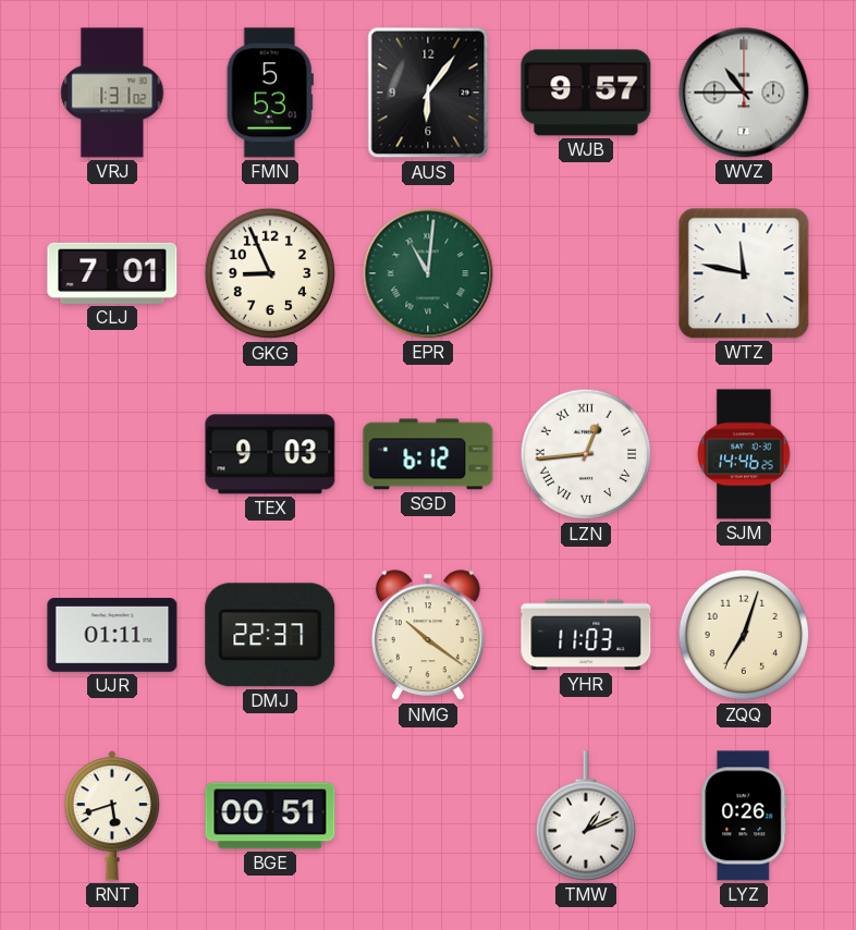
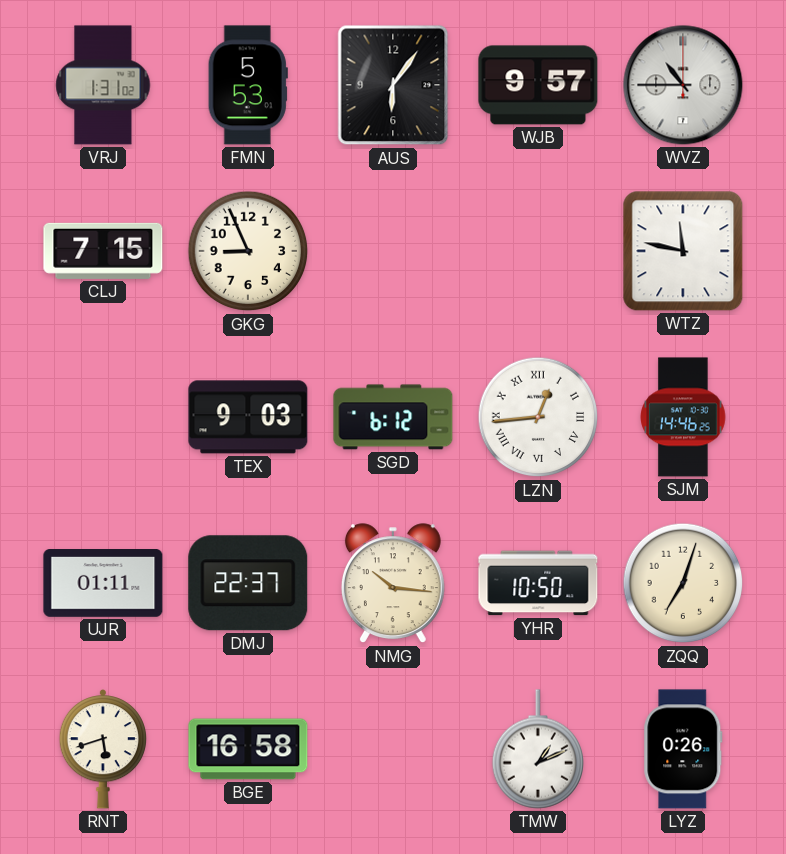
CLJ: 7:01 -> 7:15
EPR: 11:01 -> none
NMG: 10:21 -> 10:16
YHR: 11:03 -> 10:50
BGE: 00:51 -> 16:58
